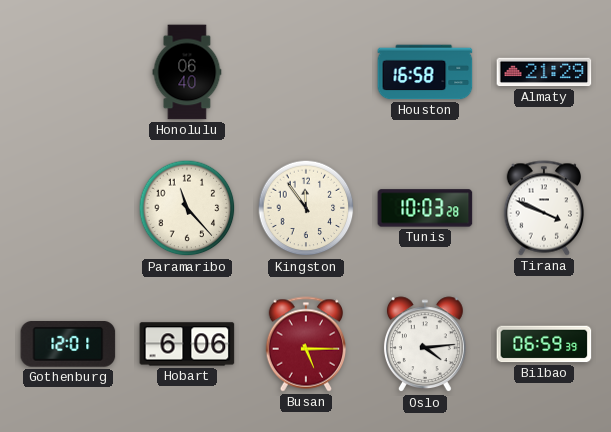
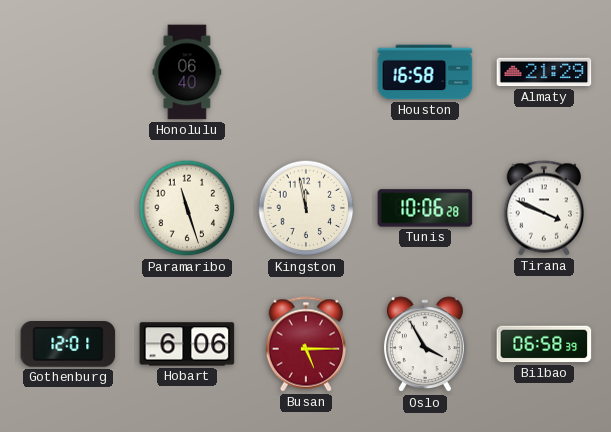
Paramaribo: 11:23 -> 11:27
Kingston: 11:54 -> 11:58
Tunis: 10:03 -> 10:06
Oslo: 4:14 -> 3:55
Bilbao: 06:59 -> 06:58
